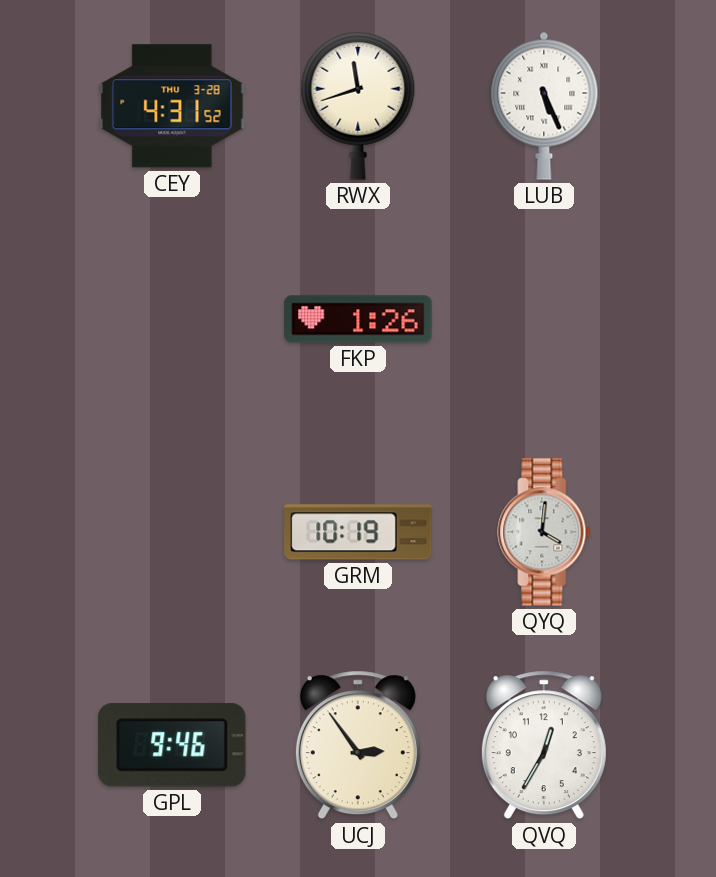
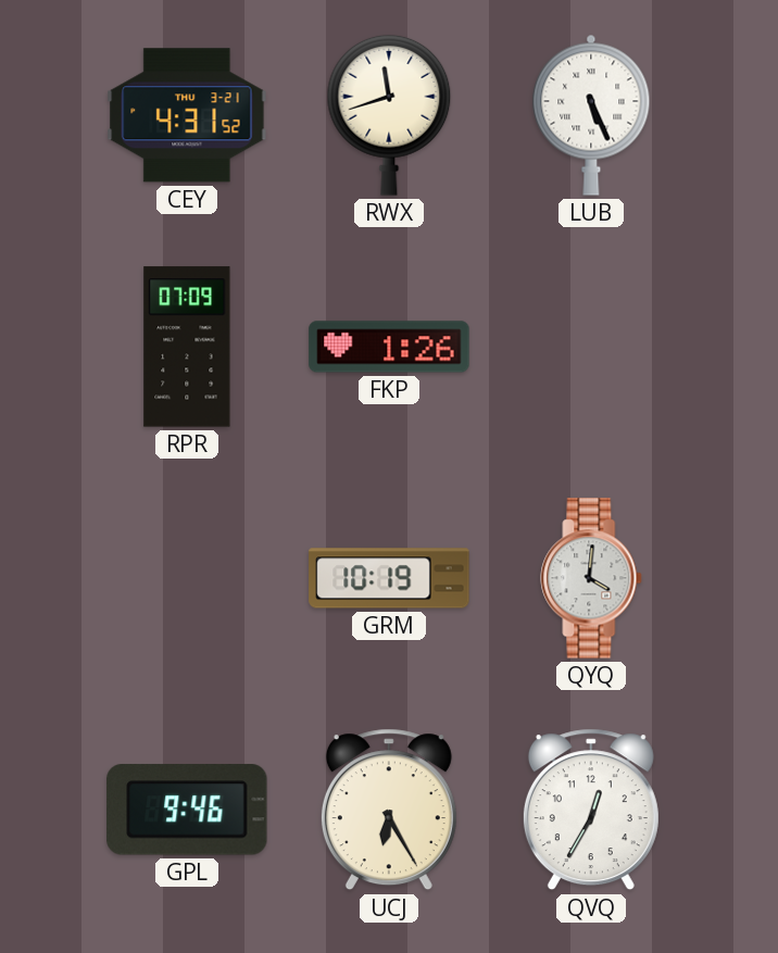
CEY date: THU 3-28 -> THU 3-21
RPR: none -> 07:09
UCJ: 2:54 -> 6:25
